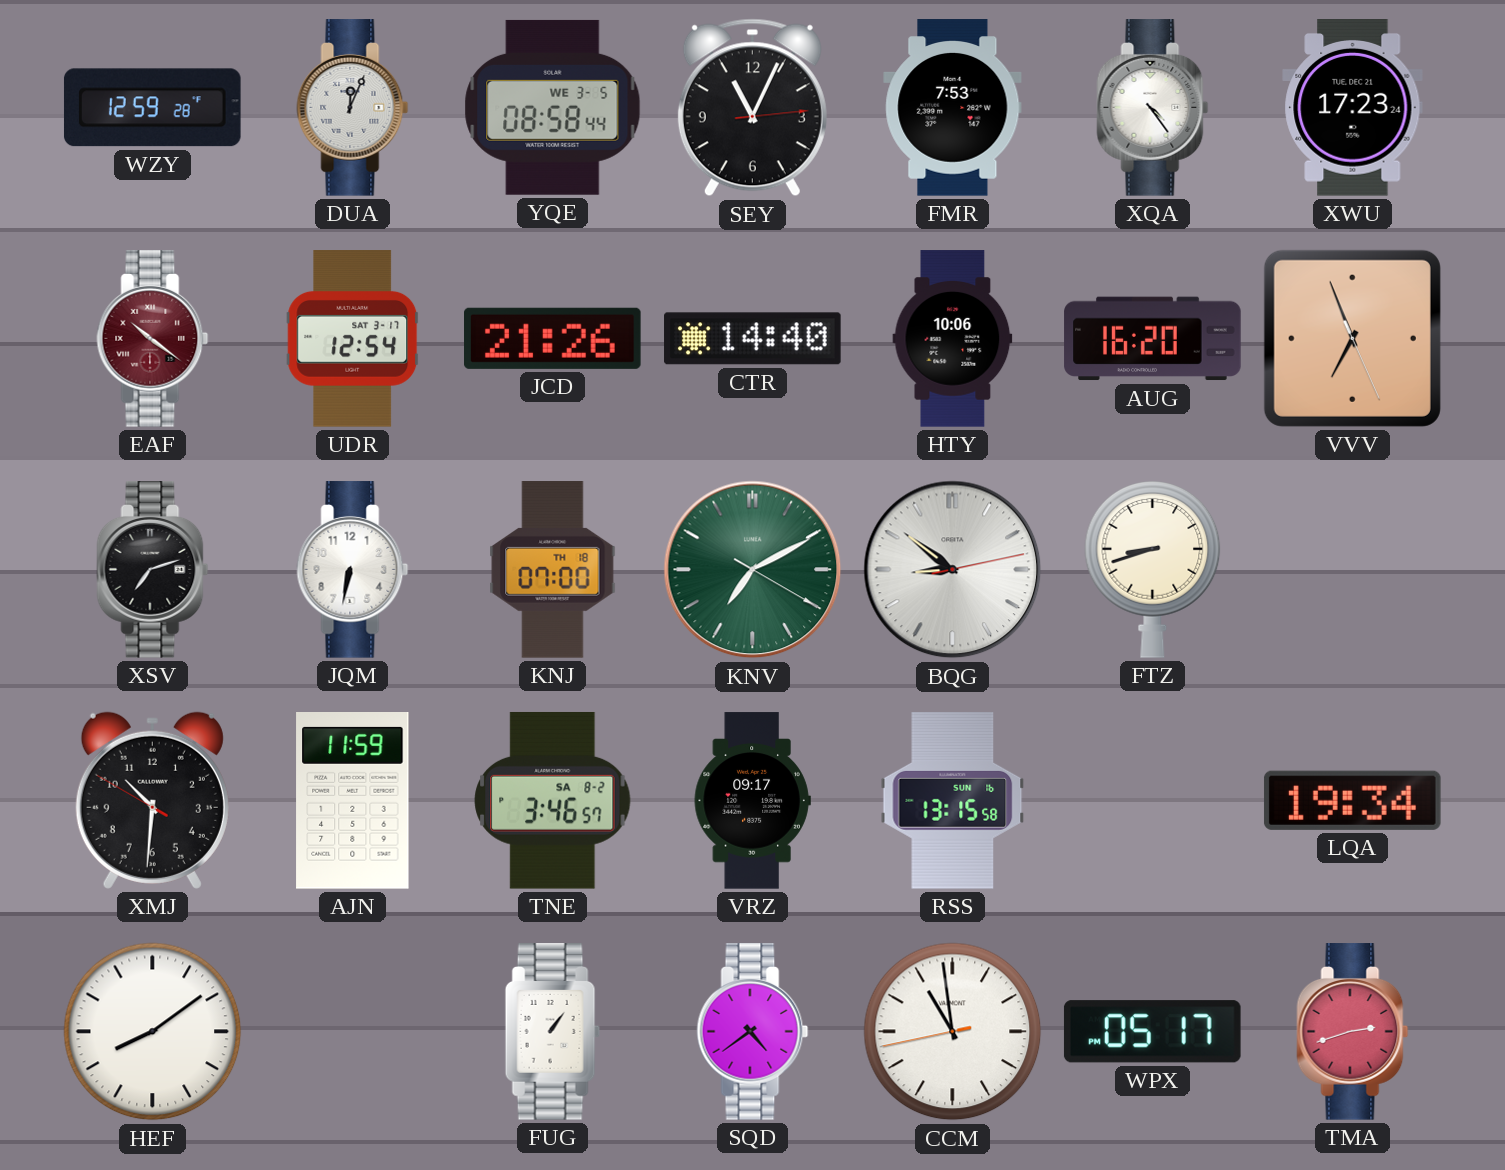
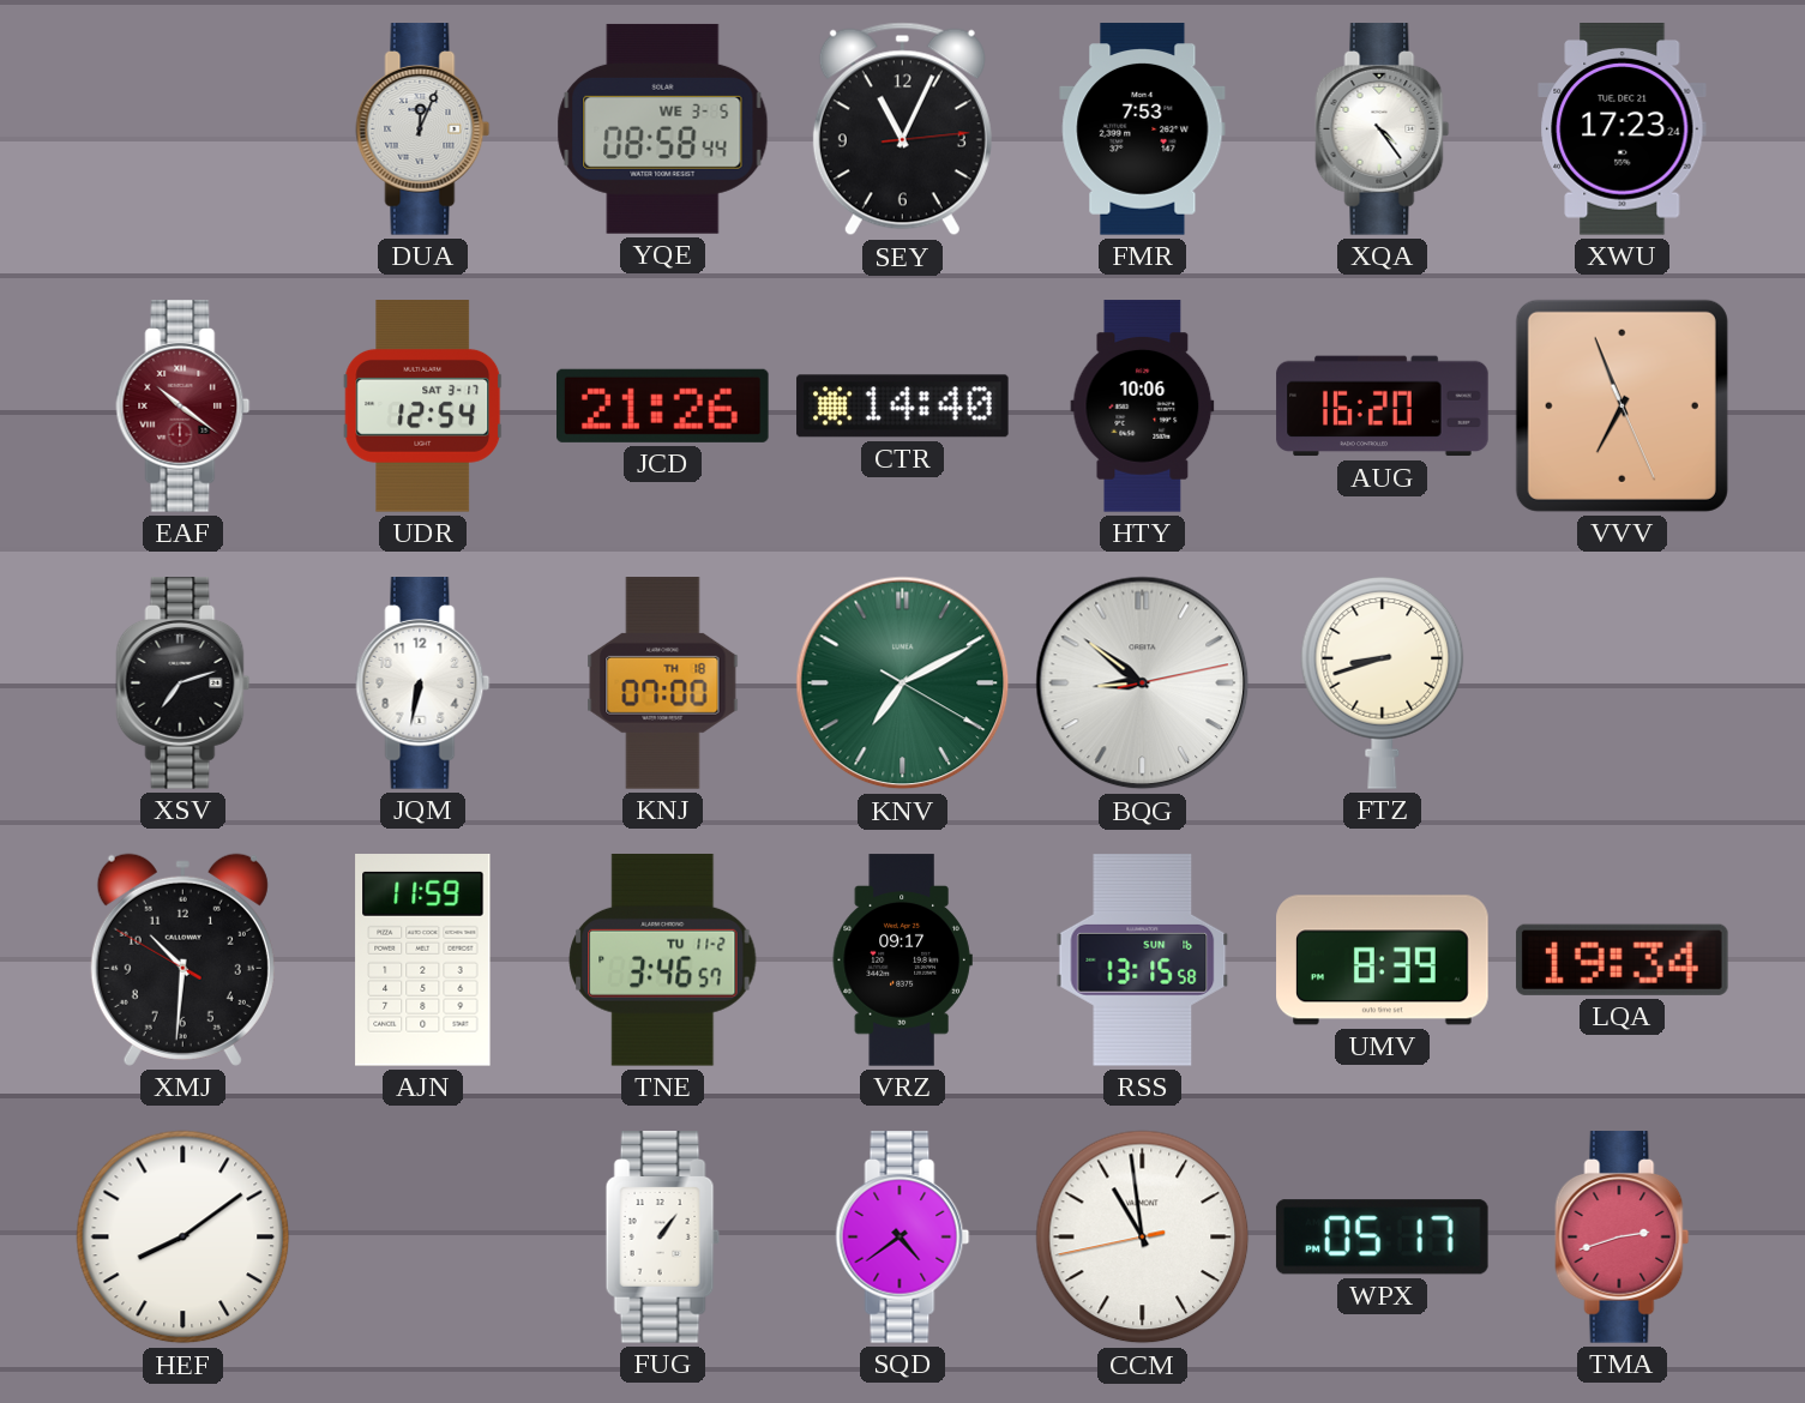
WZY: 12:59 -> none
TNE date: SA 8-2 -> TU 11-2
UMV: none -> 8:39
